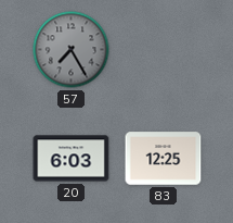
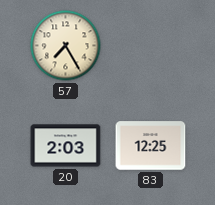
57 dial: grey -> cream
20: 6:03 -> 2:03
